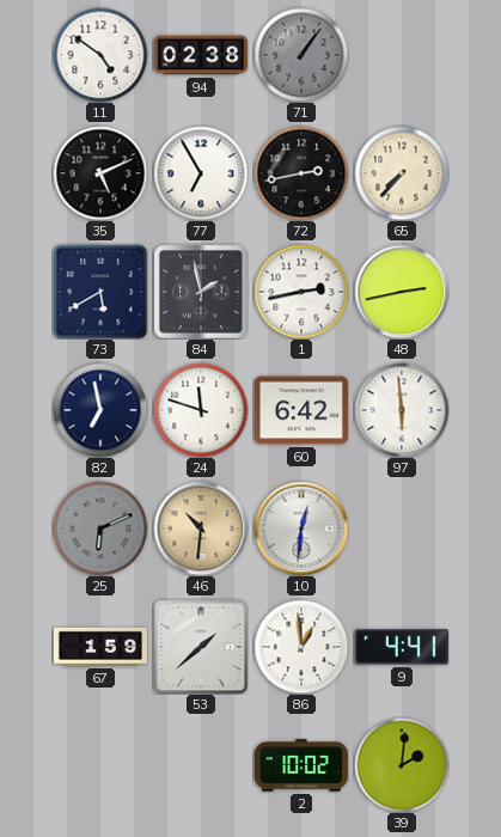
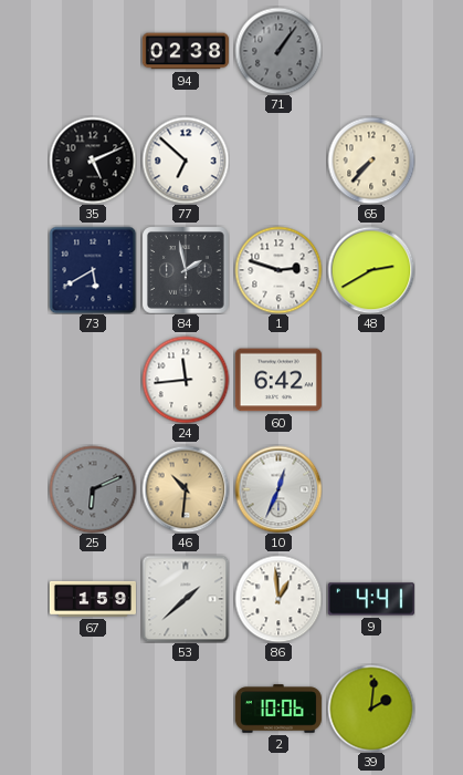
11: 4:51 -> none
77: 6:55 -> 6:52
72: 2:43 -> none
1: 2:43 -> 2:48
48: 2:43 -> 2:40
82: 6:58 -> none
24: 11:48 -> 11:44
97: 5:59 -> none
10: 12:31 -> 12:34
2: 10:02 -> 10:06
